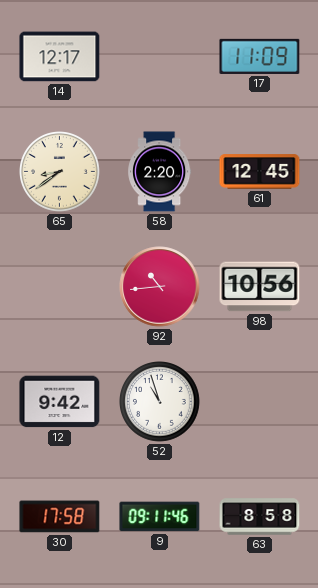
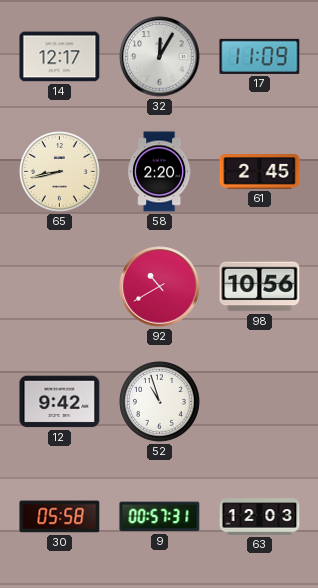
32: none -> 12:05
65: 8:39 -> 8:43
61: 12:45 -> 2:45
92: 10:44 -> 10:40
30: 17:58 -> 05:58
9: 09:11 -> 00:57
63: 8:58 -> 12:03
